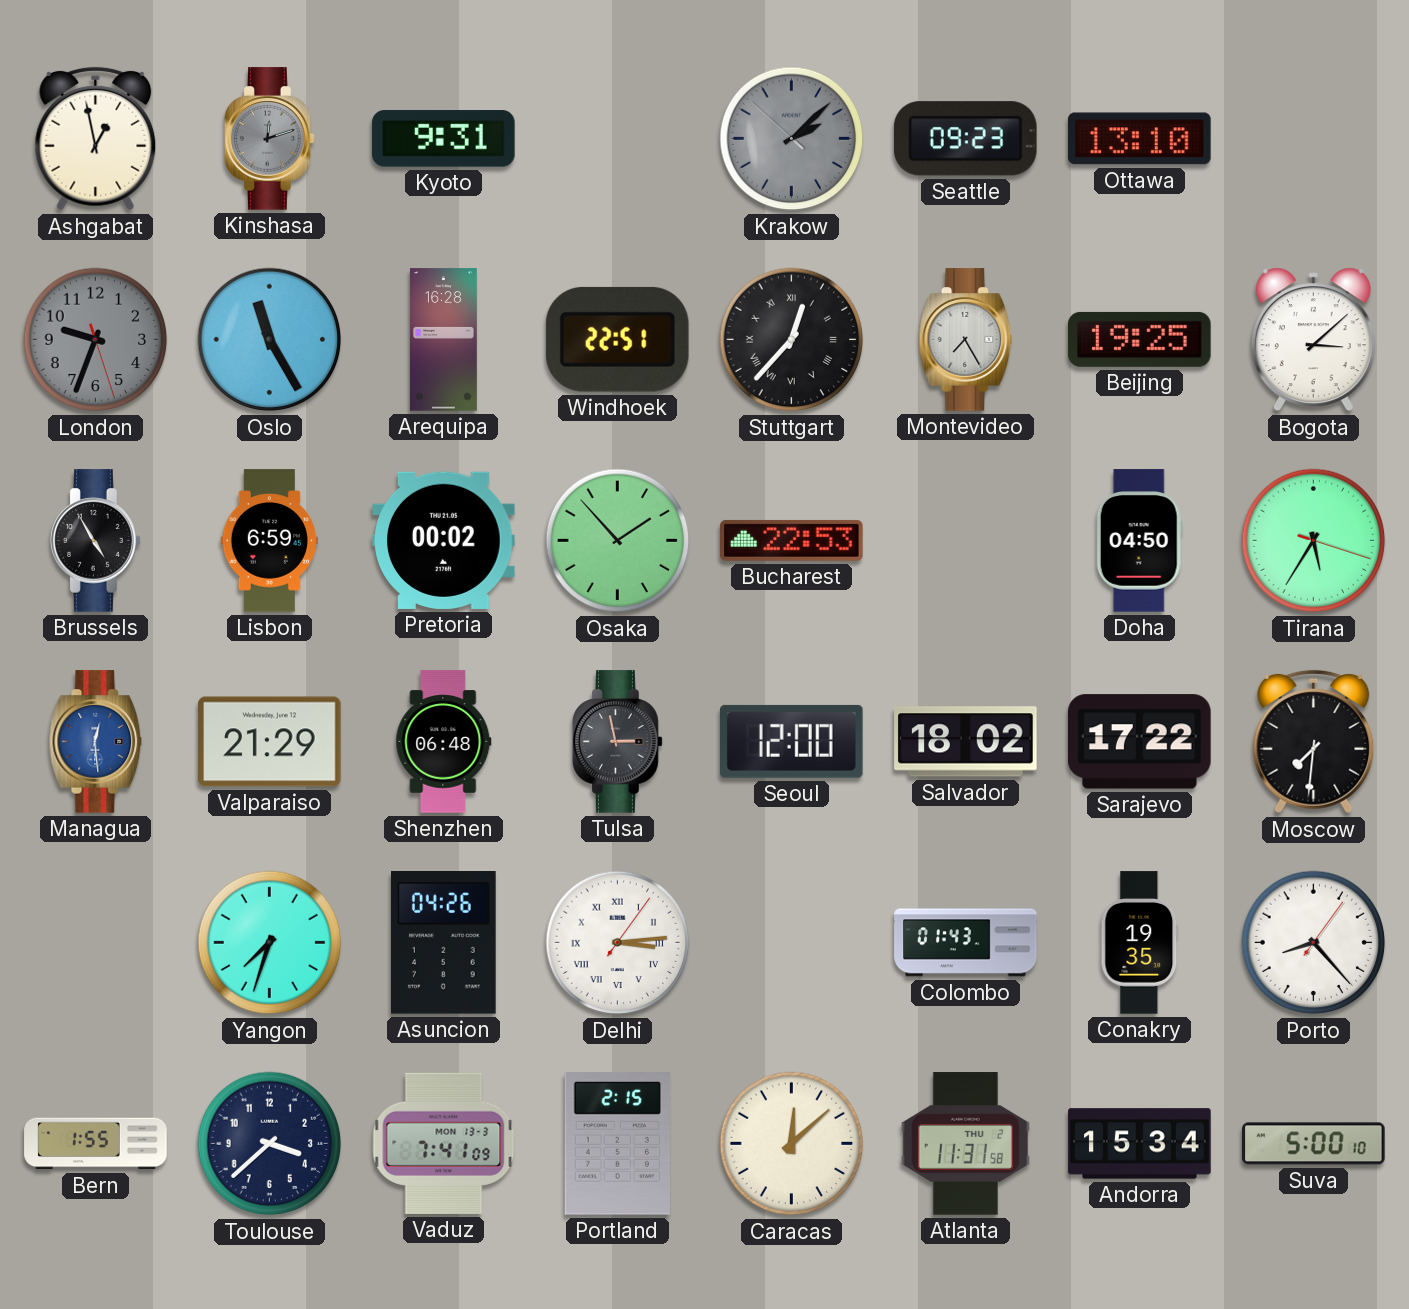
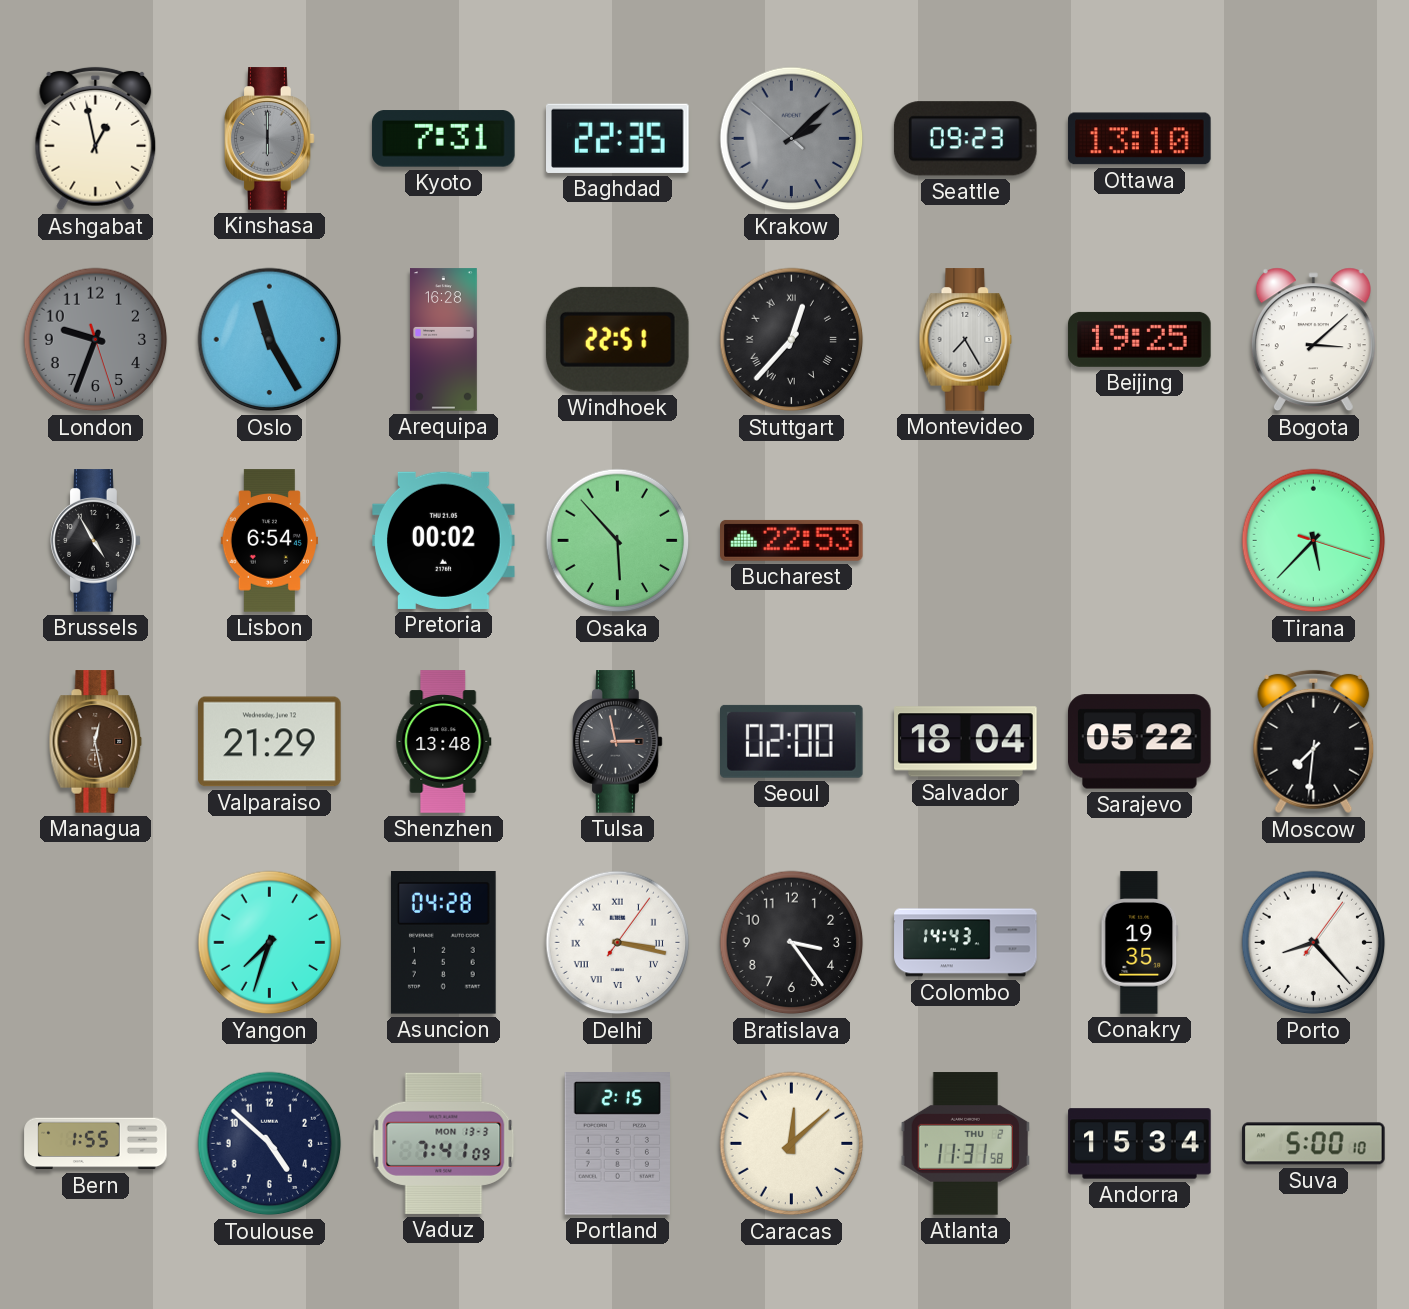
Kinshasa: 12:12 -> 6:00
Kyoto: 9:31 -> 7:31
Baghdad: none -> 22:35
Lisbon: 6:59 -> 6:54
Osaka: 1:53 -> 5:53
Doha: 04:50 -> none
Tirana: 5:35 -> 5:37
Managua: 12:29 -> 12:28
Managua dial: blue -> brown
Shenzhen: 06:48 -> 13:48
Seoul: 12:00 -> 02:00
Salvador: 18:02 -> 18:04
Sarajevo: 17:22 -> 05:22
Asuncion: 04:26 -> 04:28
Delhi: 3:14 -> 3:17
Bratislava: none -> 3:24
Colombo: 01:43 -> 14:43
Toulouse: 3:38 -> 4:52
